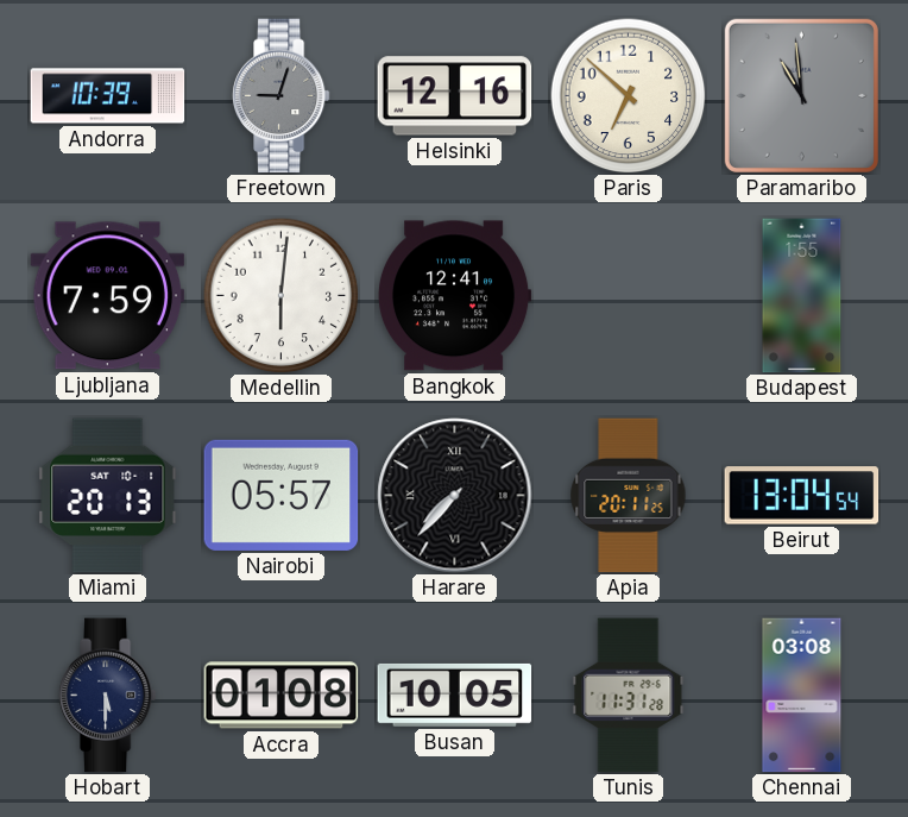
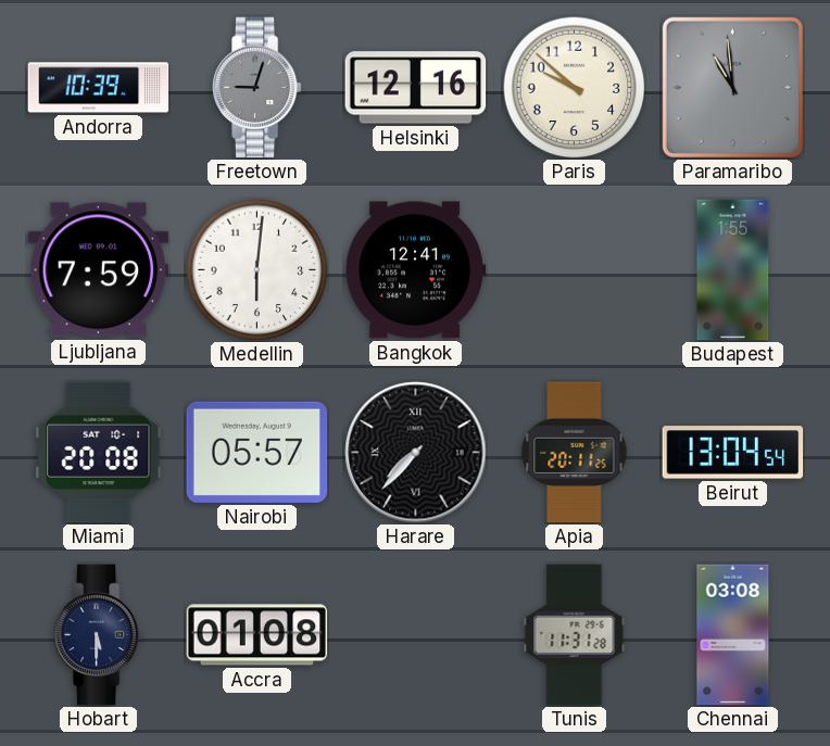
Paris: 6:52 -> 9:52
Miami: 20:13 -> 20:08
Busan: 10:05 -> none
